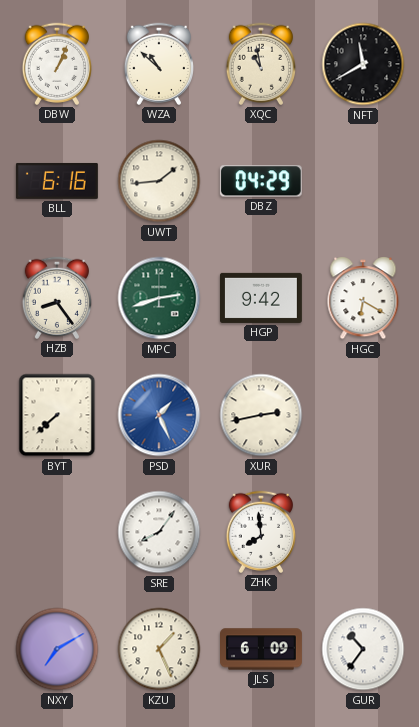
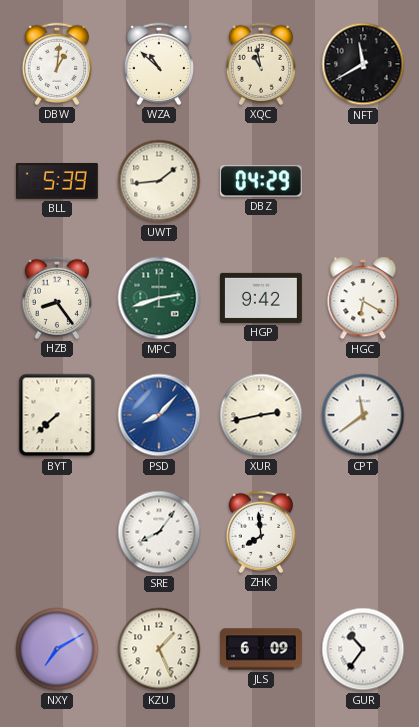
DBW: 1:04 -> 1:01
BLL: 6:16 -> 5:39
PSD: 1:26 -> 8:07
CPT: none -> 11:39
